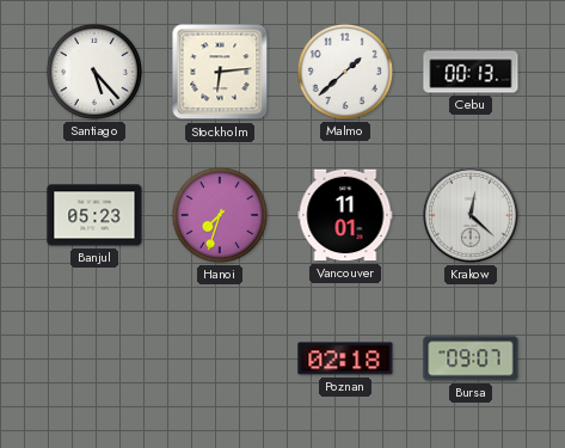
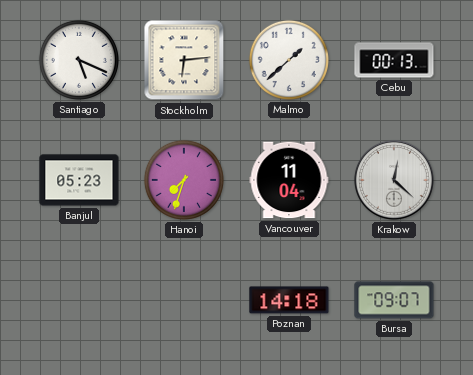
Santiago: 5:23 -> 5:19
Vancouver: 11:01 -> 11:04
Poznan: 02:18 -> 14:18
